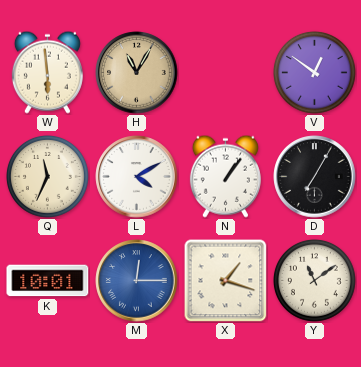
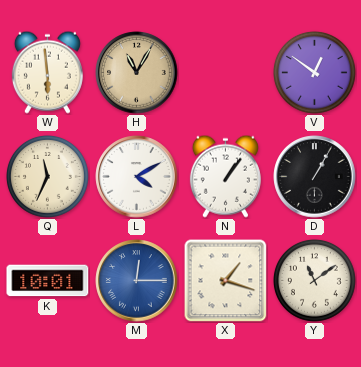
D: 7:05 -> 1:05
